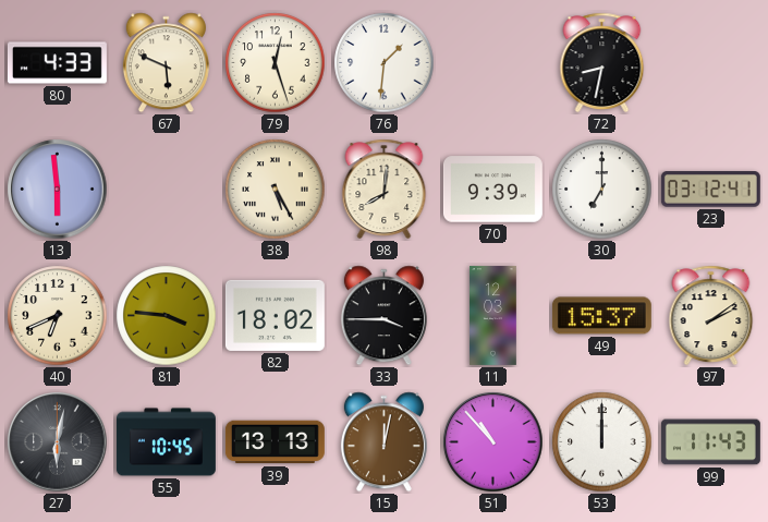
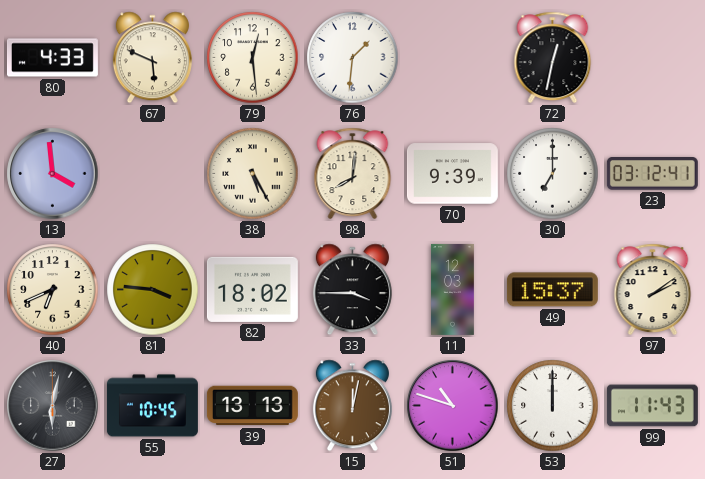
79: 12:27 -> 12:29
72: 8:32 -> 12:32
13: 5:59 -> 3:59
51: 10:53 -> 10:48
